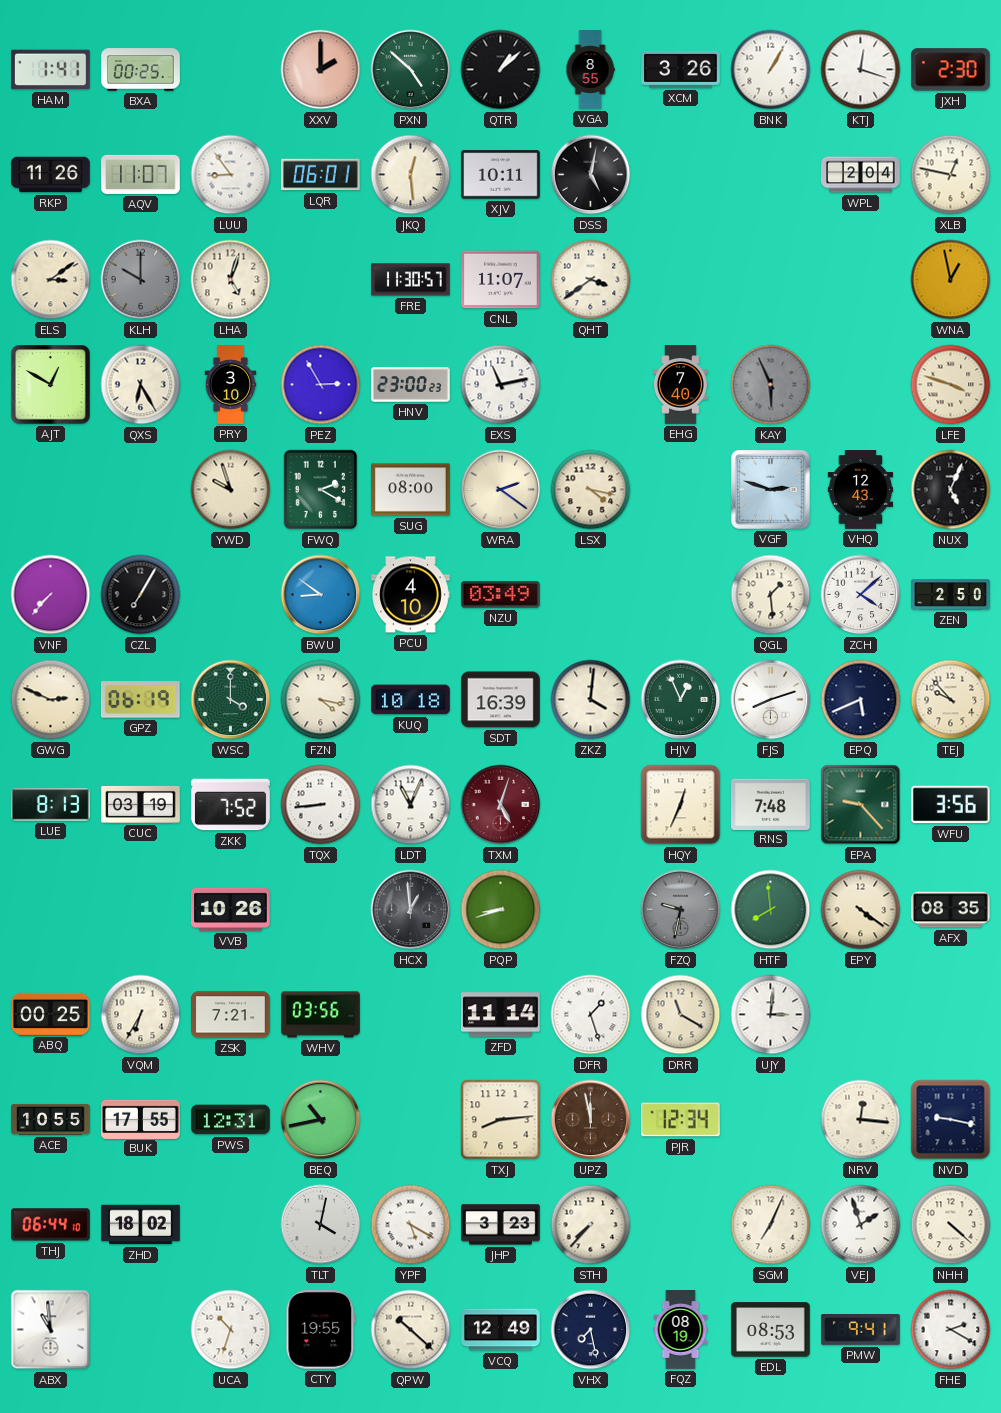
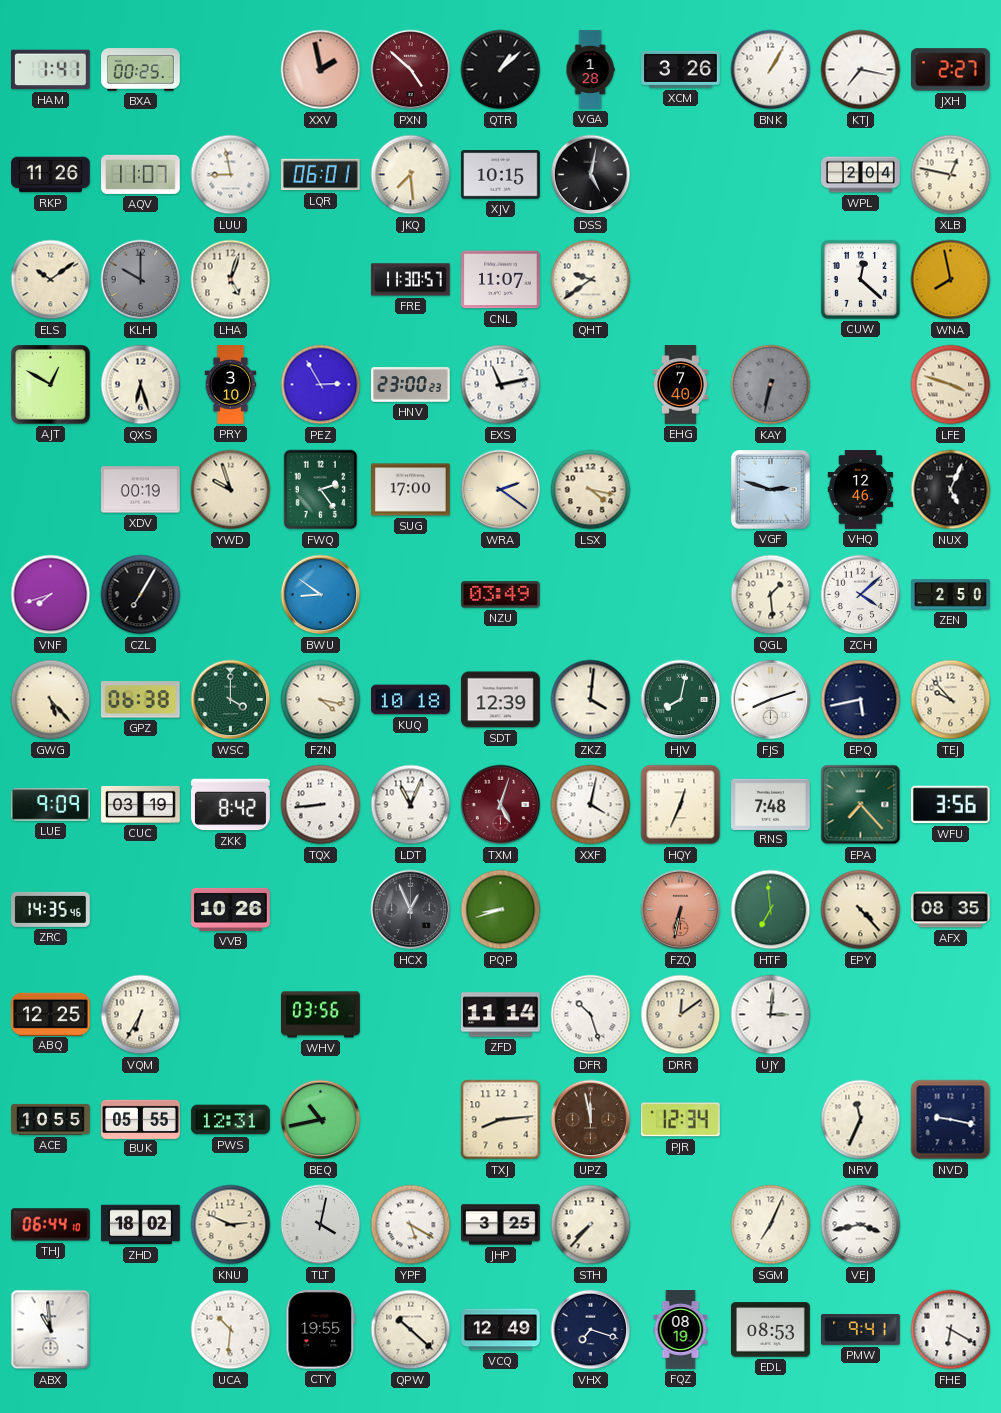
XXV: 2:00 -> 1:58
PXN dial: green -> burgundy
VGA: 8:55 -> 1:28
KTJ: 12:18 -> 7:17
JXH: 2:30 -> 2:27
LUU: 8:54 -> 8:58
JKQ: 12:29 -> 7:29
XJV: 10:11 -> 10:15
ELS: 3:09 -> 10:09
QHT: 3:39 -> 9:39
CUW: none -> 12:22
WNA: 12:58 -> 7:58
QXS: 6:25 -> 6:27
KAY: 5:56 -> 6:32
XDV: none -> 00:19
FWQ: 2:20 -> 2:24
SUG: 08:00 -> 17:00
VHQ: 12:43 -> 12:46
VNF: 7:37 -> 7:42
PCU: 4:10 -> none
GWG: 2:49 -> 5:23
GPZ: 06:19 -> 06:38
SDT: 16:39 -> 12:39
HJV: 12:56 -> 8:02
EPQ: 5:41 -> 5:43
LUE: 8:13 -> 9:09
ZKK: 7:52 -> 8:42
XXF: none -> 4:02
EPA: 9:23 -> 7:23
ZRC: none -> 14:35
HCX: 12:59 -> 12:56
FZQ: 9:32 -> 6:32
FZQ dial: grey -> salmon
HTF: 7:59 -> 6:59
EPY: 4:21 -> 4:23
ABQ: 00:25 -> 12:25
ZSK: 7:21 -> none
DFR: 1:27 -> 10:27
DRR: 11:20 -> 12:09
BUK: 17:55 -> 05:55
NRV: 12:16 -> 11:34
KNU: none -> 2:49
JHP: 3:23 -> 3:25
VEJ: 1:57 -> 3:43
NHH: 4:22 -> none
UCA: 10:33 -> 10:31
VHX: 7:28 -> 7:18
FHE: 2:20 -> 6:20
